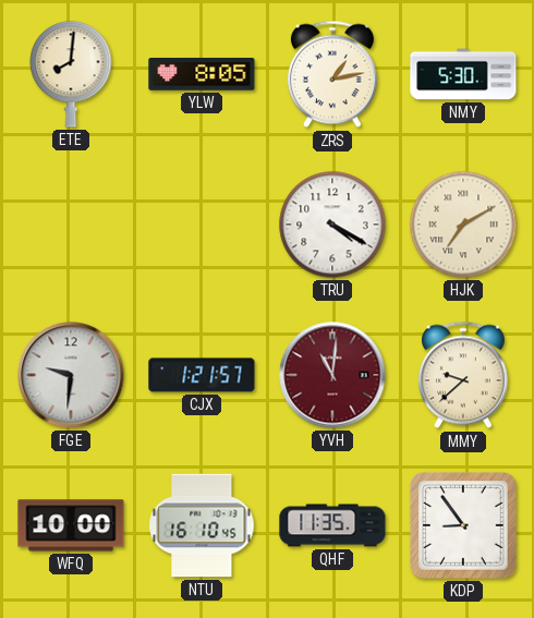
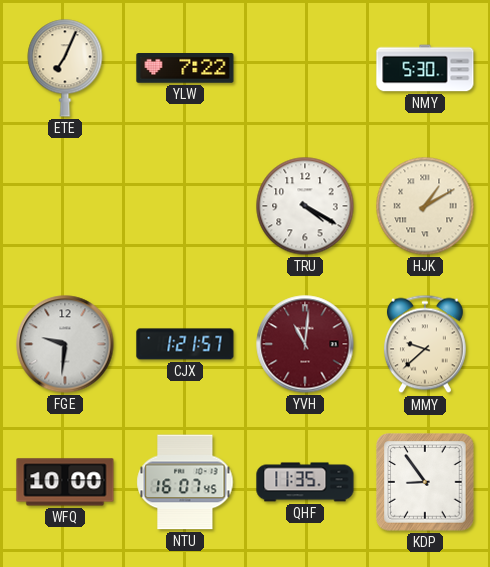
ETE: 8:01 -> 7:04
YLW: 8:05 -> 7:22
ZRS: 1:13 -> none
HJK: 7:10 -> 1:10
NTU: 16:10 -> 16:07
